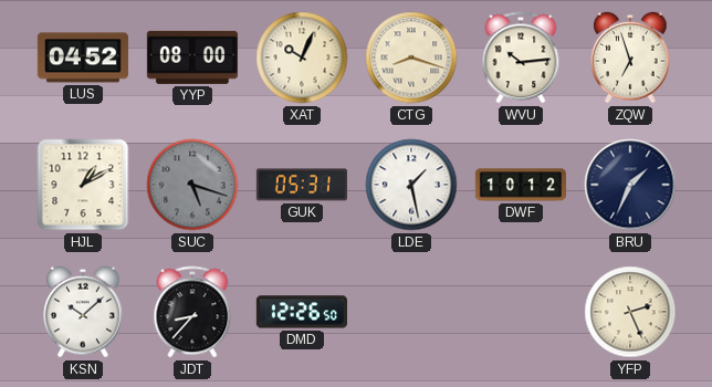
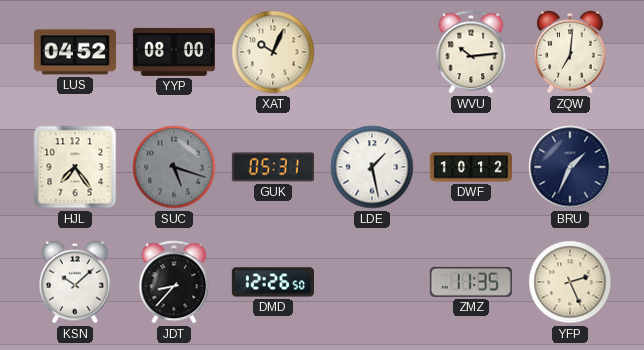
CTG: 8:18 -> none
ZQW: 6:57 -> 7:01
HJL: 1:10 -> 7:24
ZMZ: none -> 11:35
